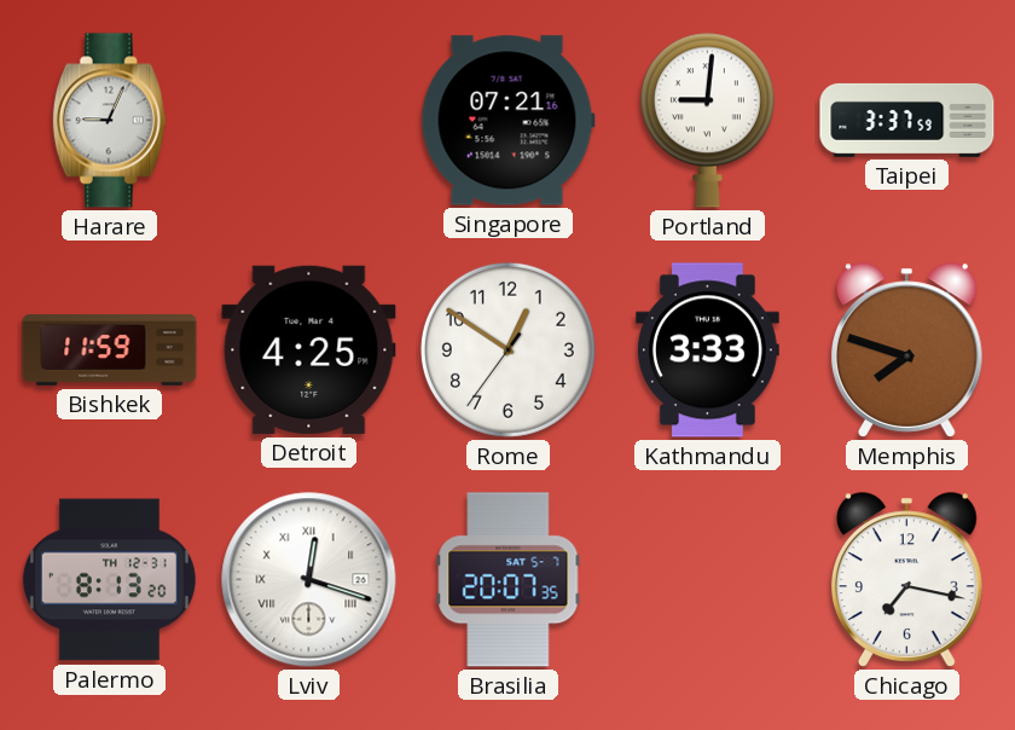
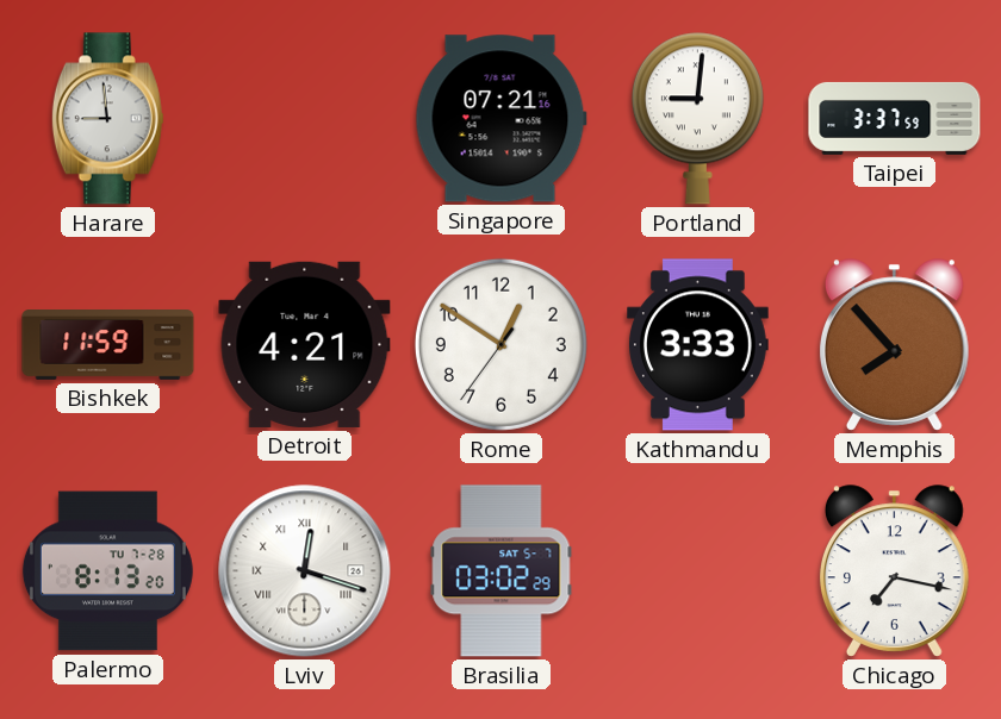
Harare: 9:04 -> 8:59
Detroit: 4:25 -> 4:21
Memphis: 7:48 -> 7:53
Palermo date: TH 12-31 -> TU 7-28
Brasilia: 20:07 -> 03:02
